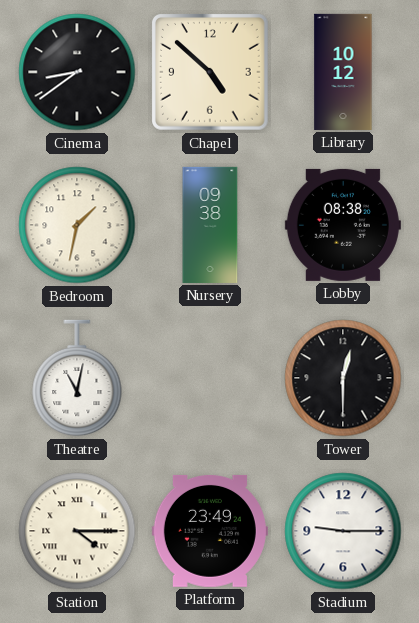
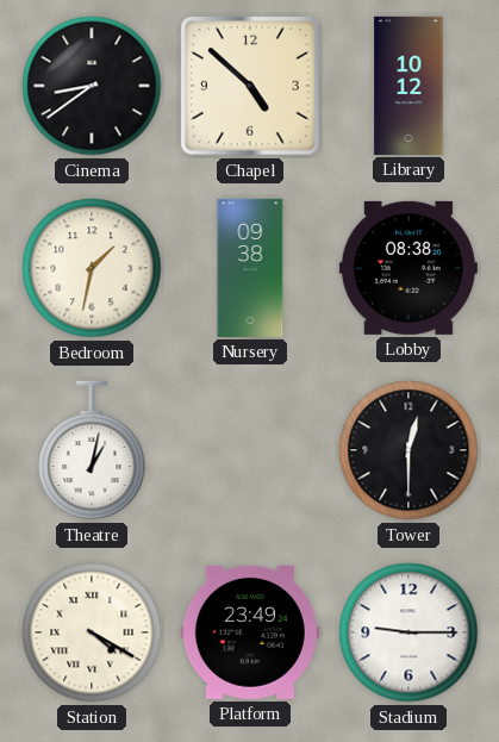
Theatre: 11:02 -> 1:02
Station: 4:15 -> 4:20
